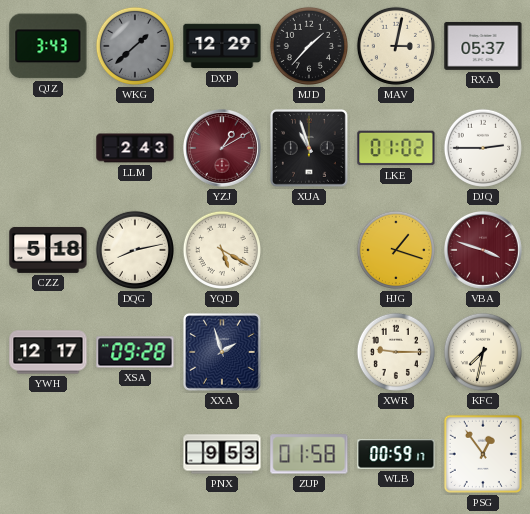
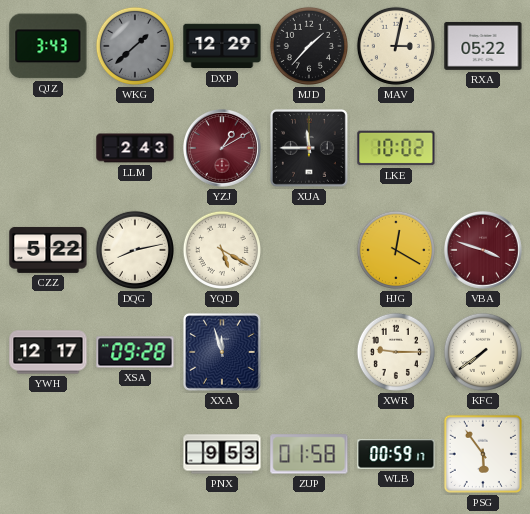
RXA: 05:37 -> 05:22
XUA: 10:57 -> 11:45
LKE: 01:02 -> 10:02
DJQ: 2:45 -> none
CZZ: 5:18 -> 5:22
HJG: 1:18 -> 12:20
XXA: 1:57 -> 11:57
KFC: 7:32 -> 7:39
PSG: 12:54 -> 5:54
